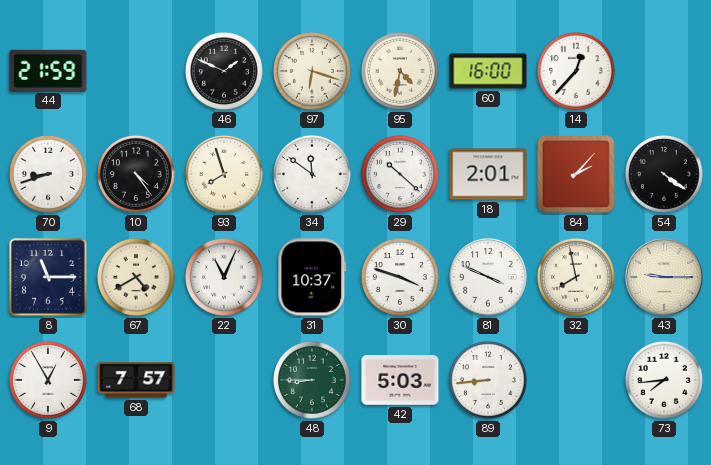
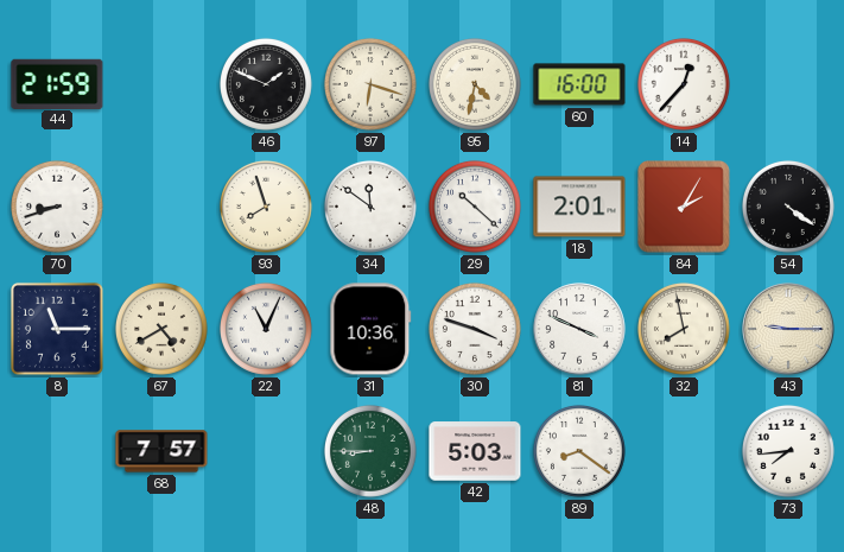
10: 4:24 -> none
84: 2:07 -> 2:05
31: 10:37 -> 10:36
9: 12:55 -> none
89: 8:44 -> 8:21
